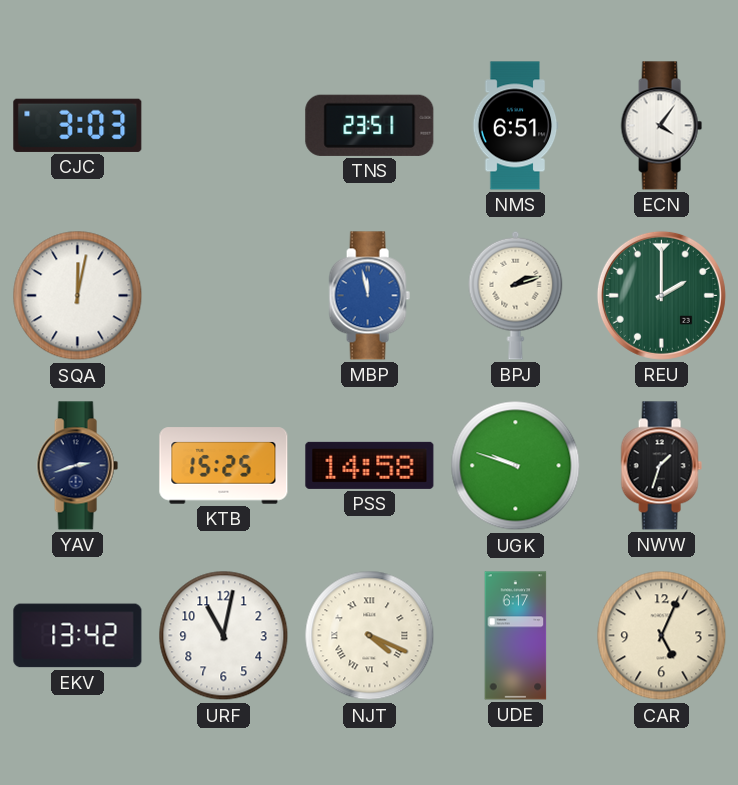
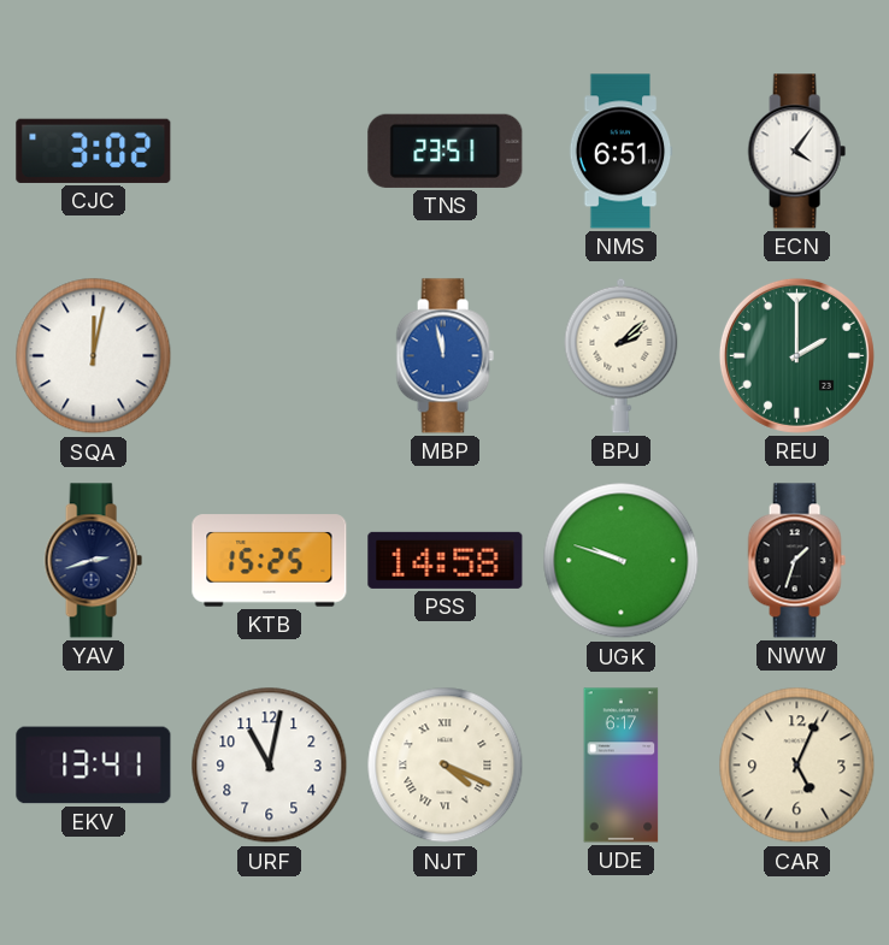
CJC: 3:03 -> 3:02
BPJ: 2:12 -> 2:08
EKV: 13:42 -> 13:41
